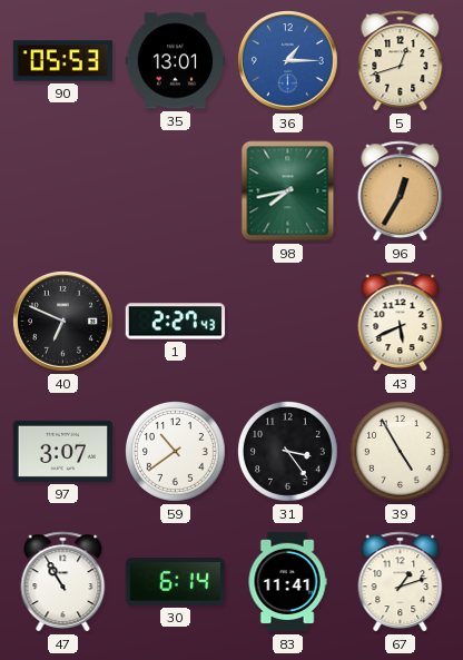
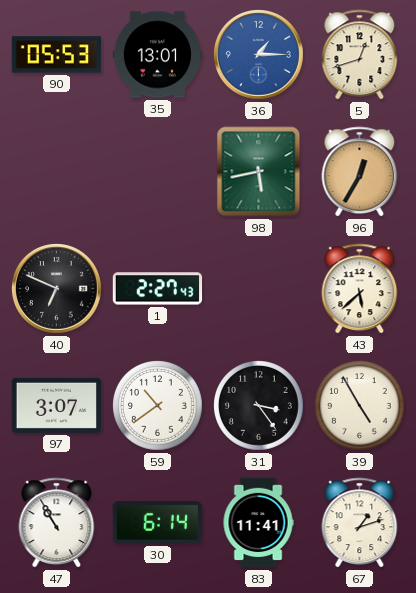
98: 7:43 -> 5:43
43: 5:41 -> 5:38
